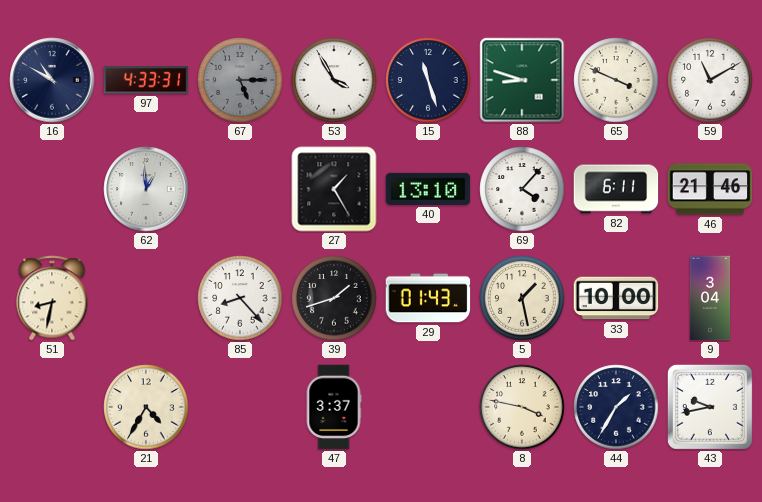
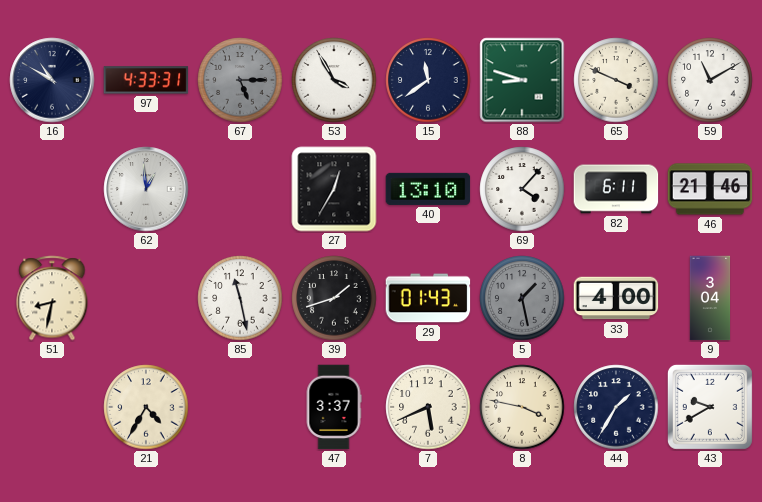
15: 11:27 -> 11:39
27: 1:25 -> 12:35
85: 8:23 -> 11:28
5 dial: cream -> grey
33: 10:00 -> 4:00
7: none -> 5:41
43: 9:43 -> 9:40
